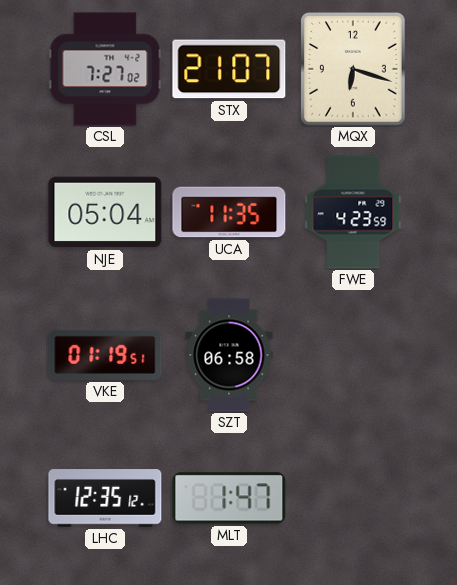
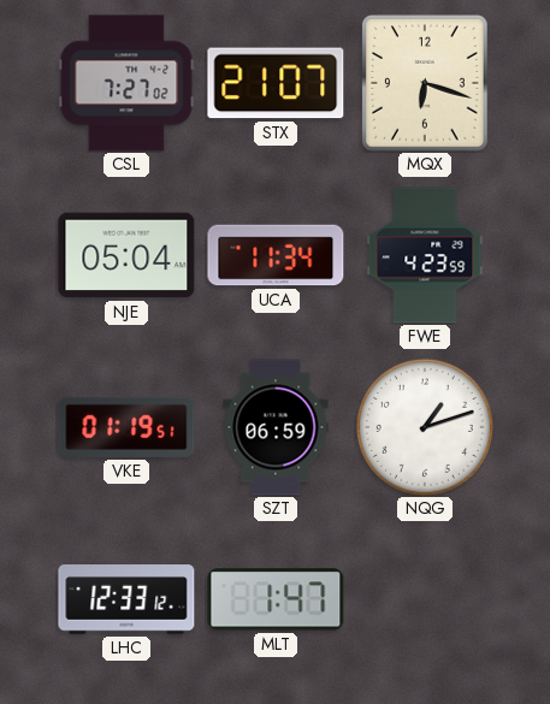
UCA: 11:35 -> 11:34
SZT: 06:58 -> 06:59
NQG: none -> 1:12
LHC: 12:35 -> 12:33
